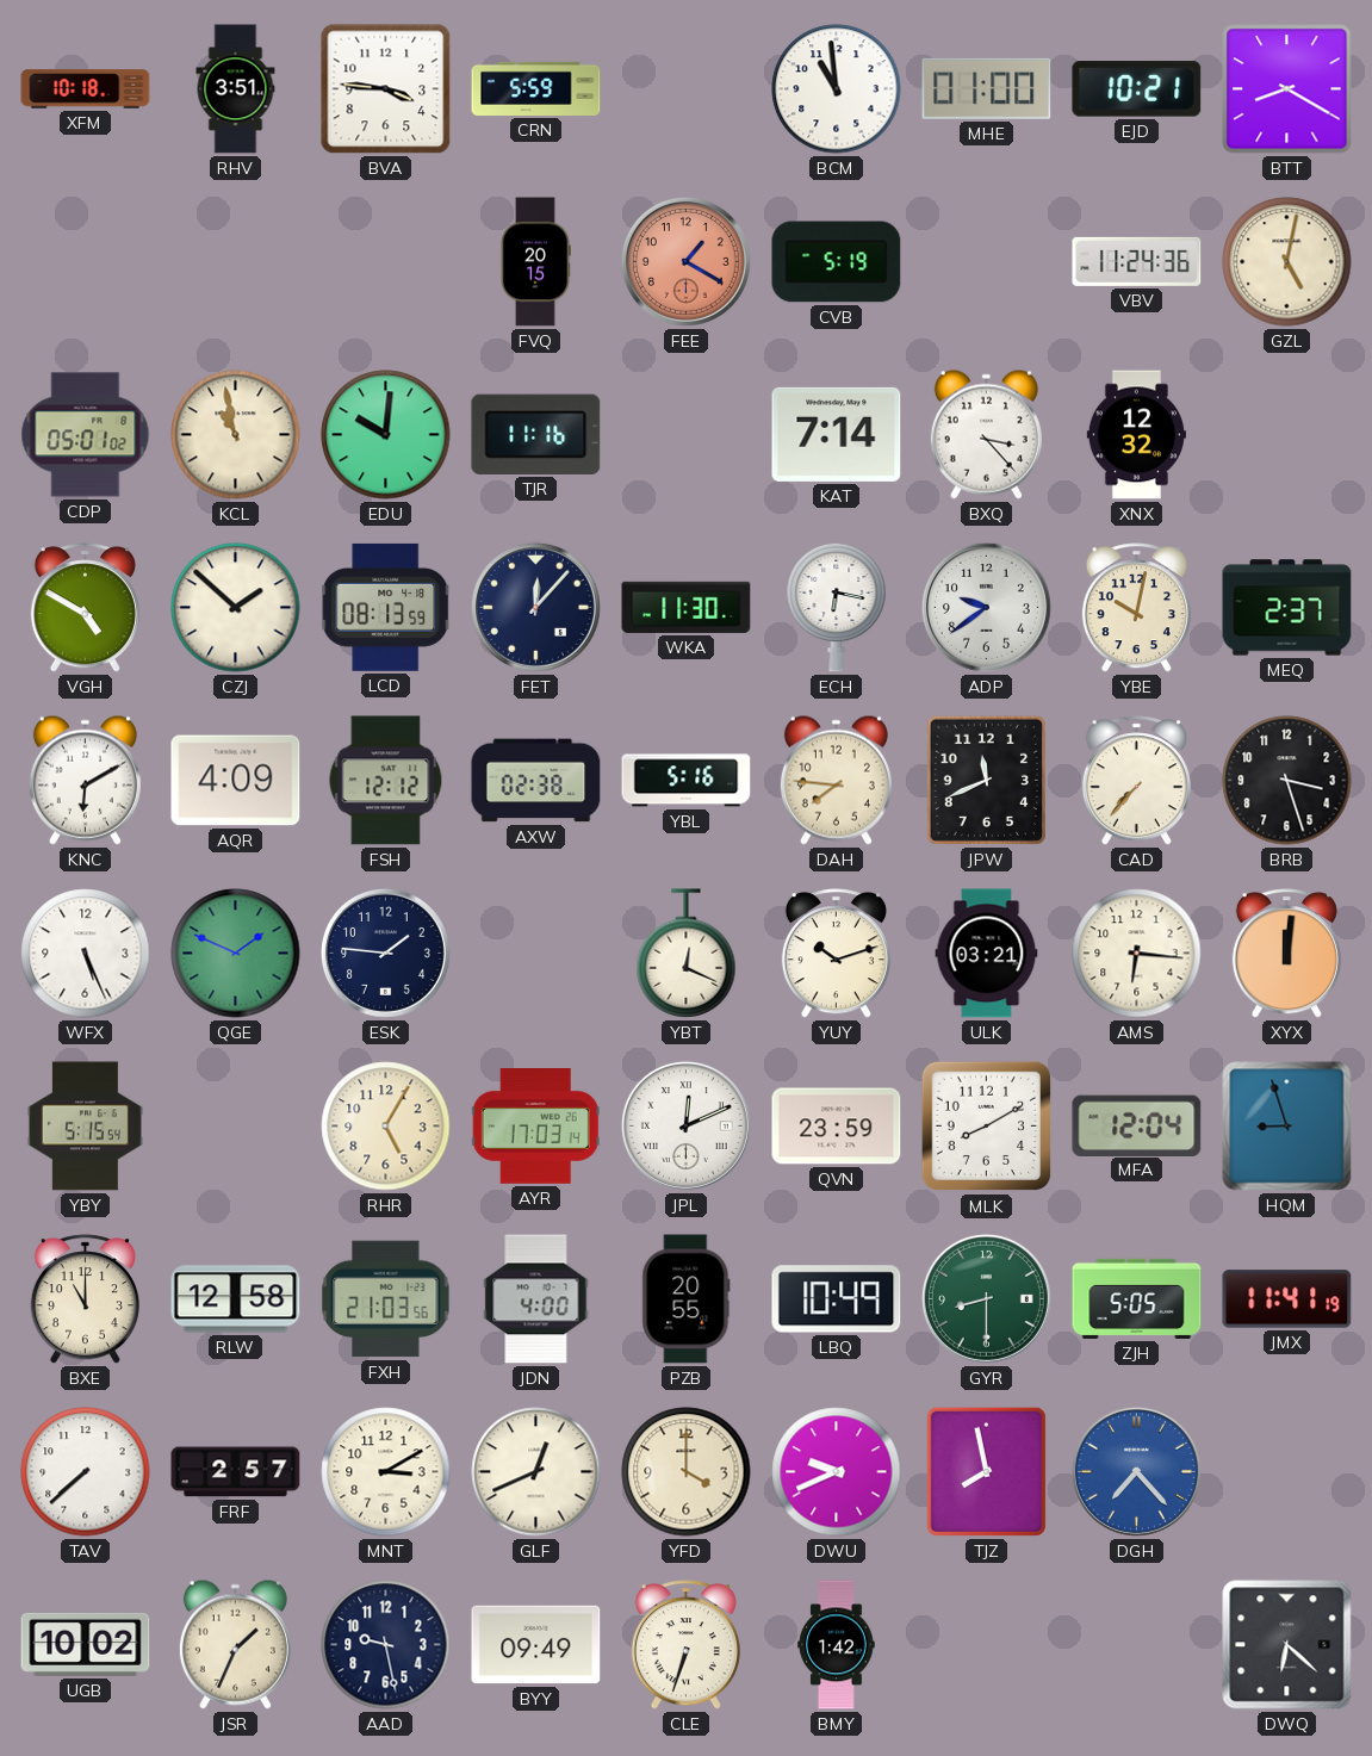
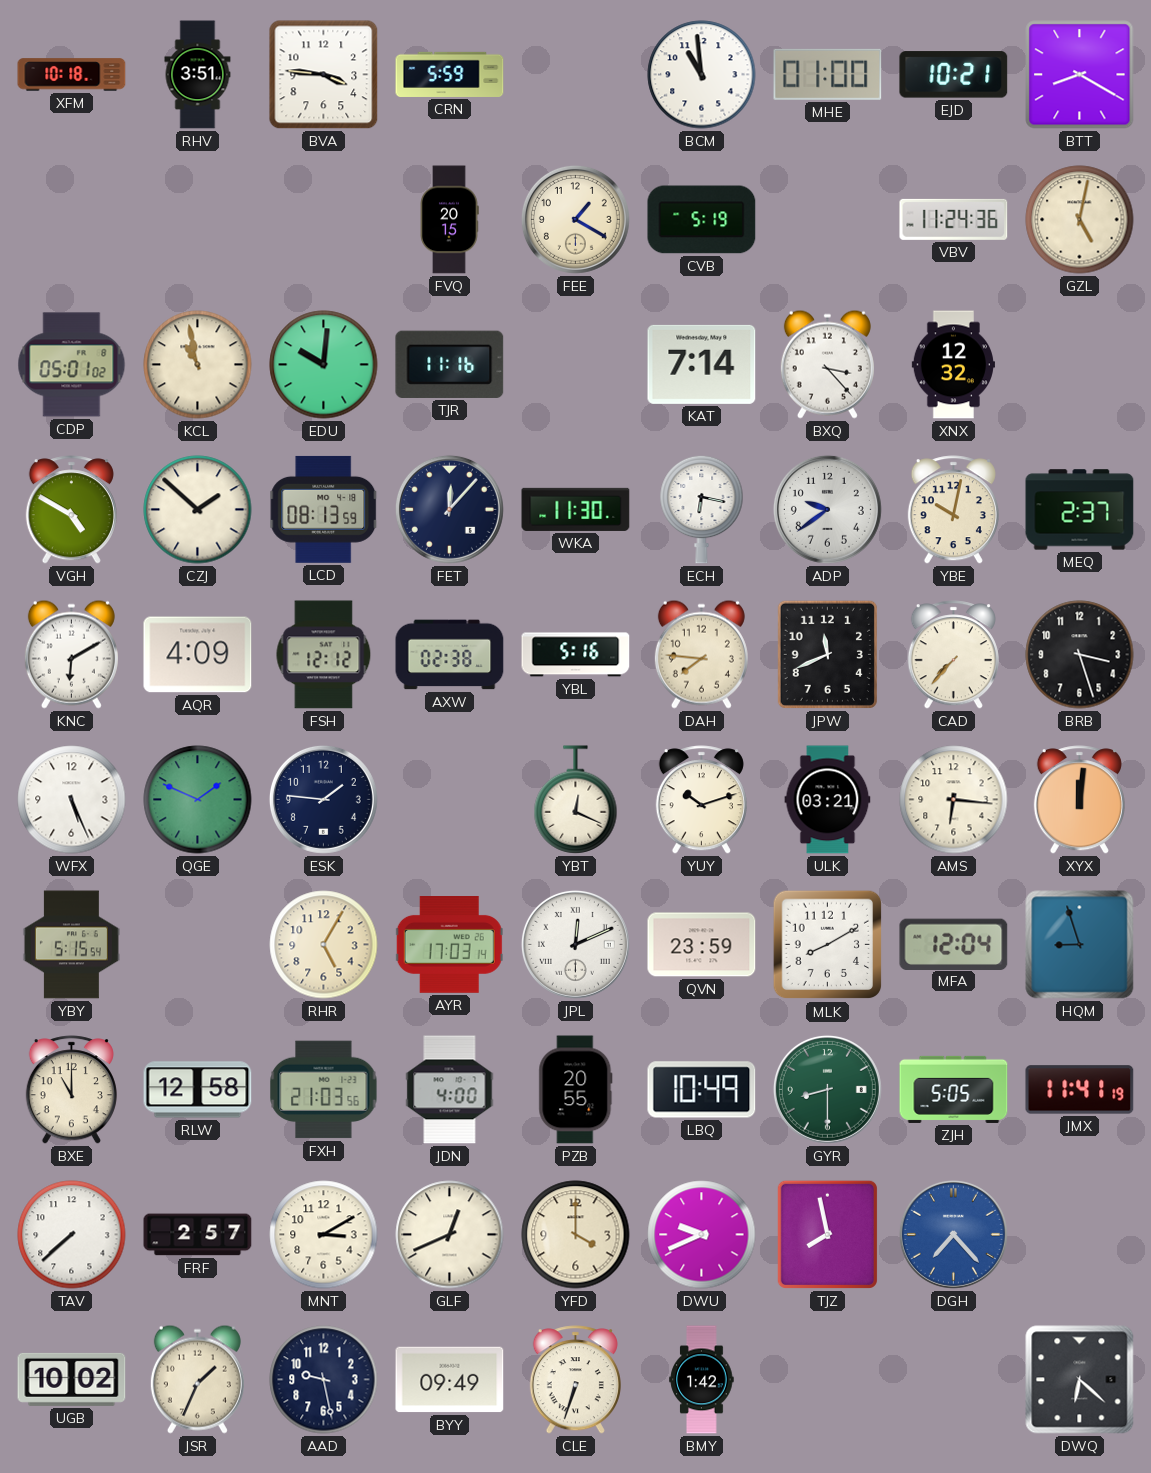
FEE dial: salmon -> cream
